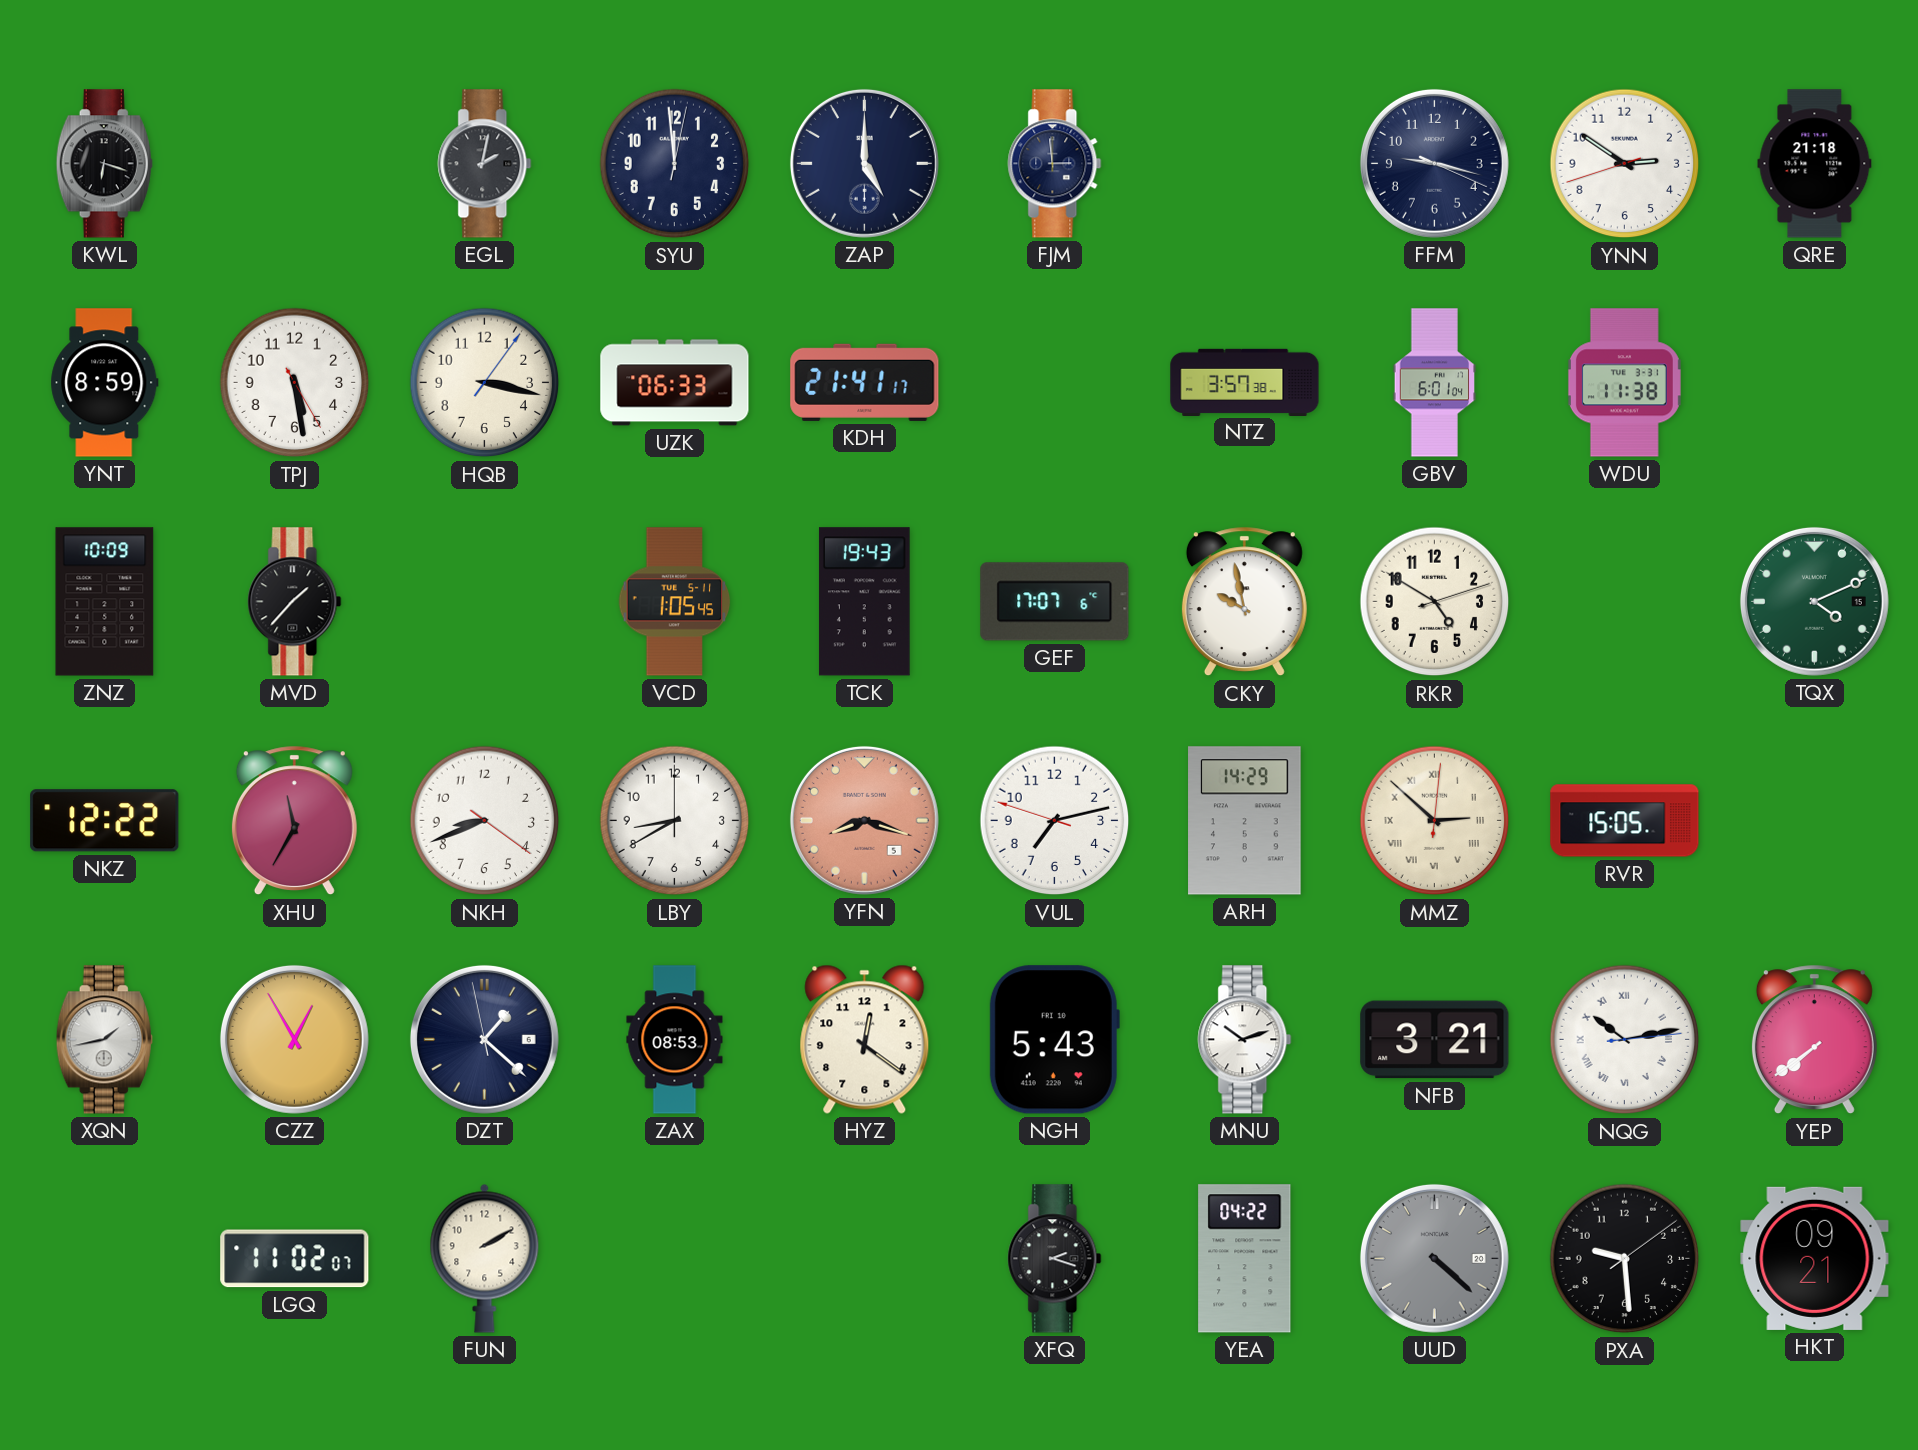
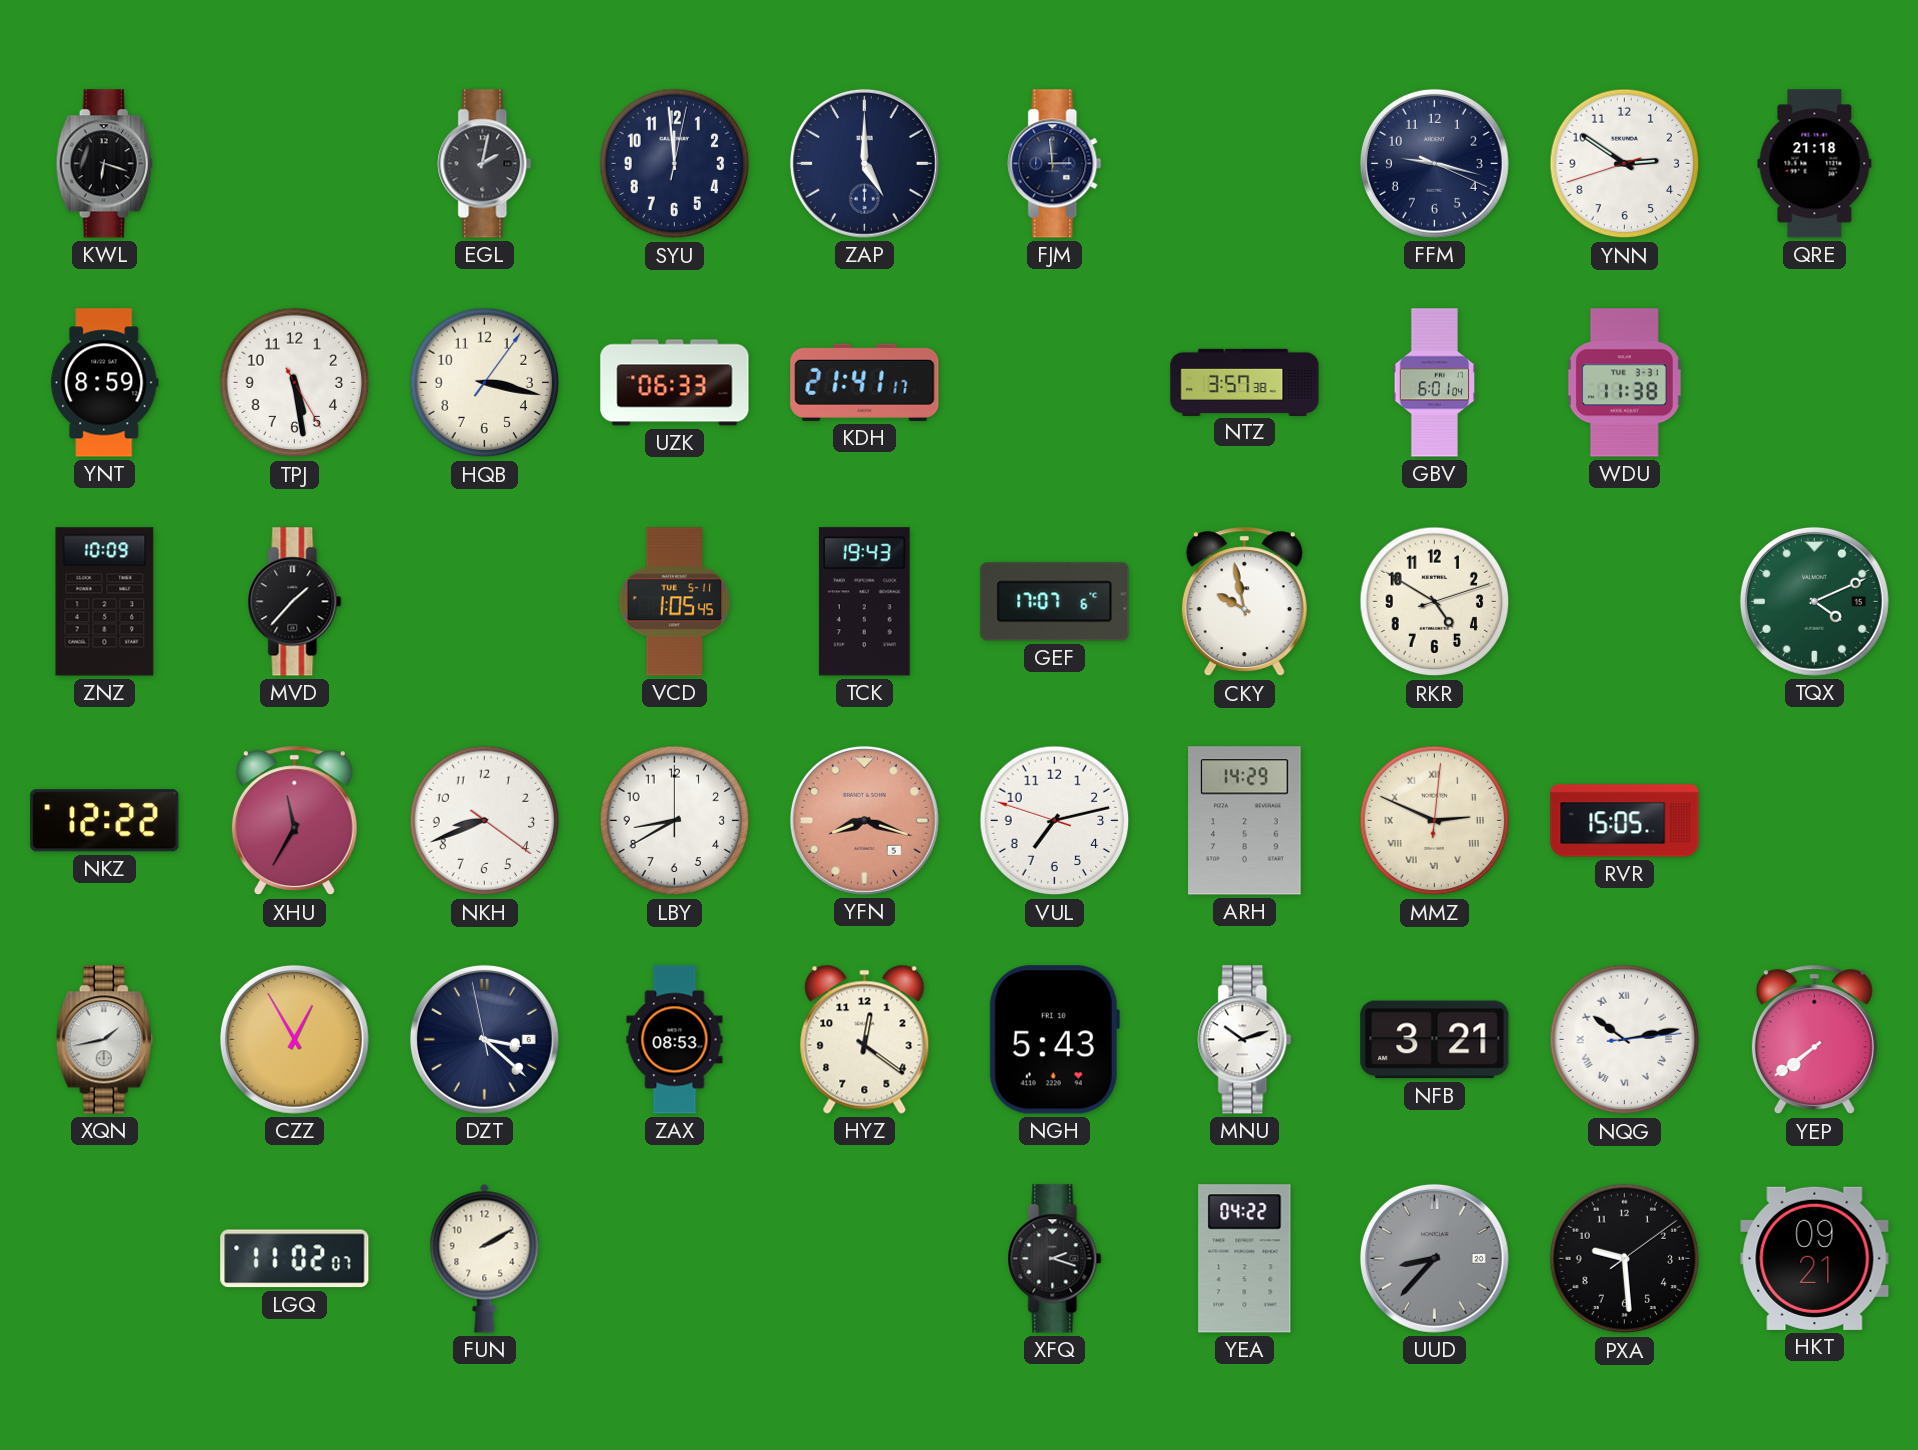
MMZ: 2:52 -> 2:49
DZT: 1:21 -> 3:21
UUD: 4:22 -> 8:37
